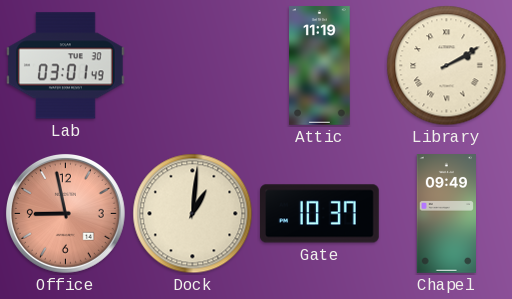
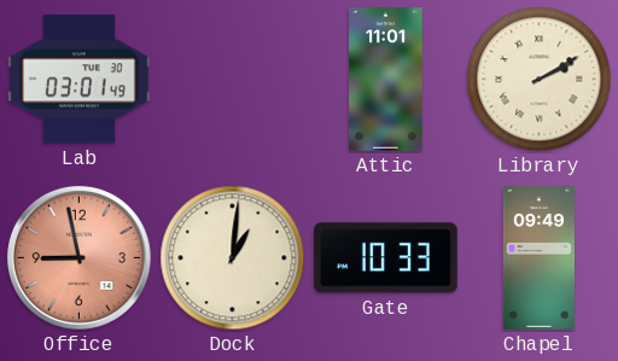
Attic: 11:19 -> 11:01
Gate: 10:37 -> 10:33
